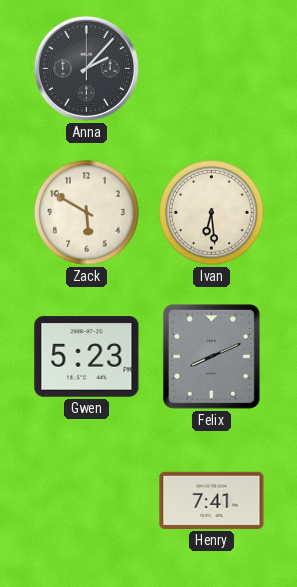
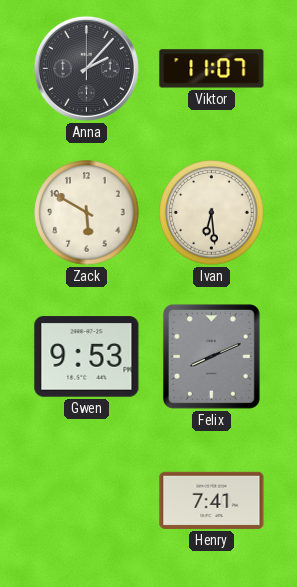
Viktor: none -> 11:07
Gwen: 5:23 -> 9:53
